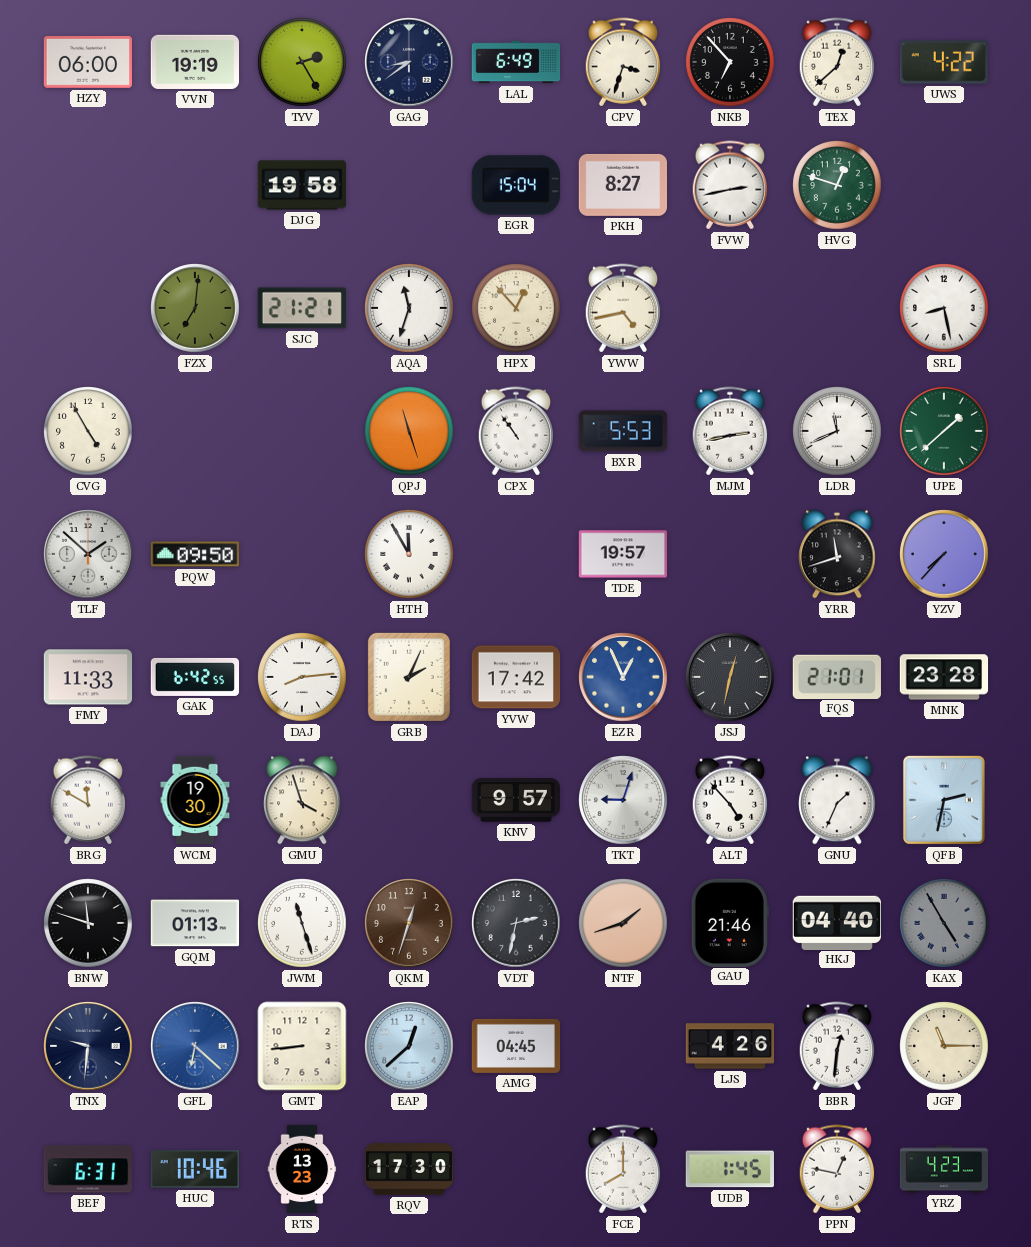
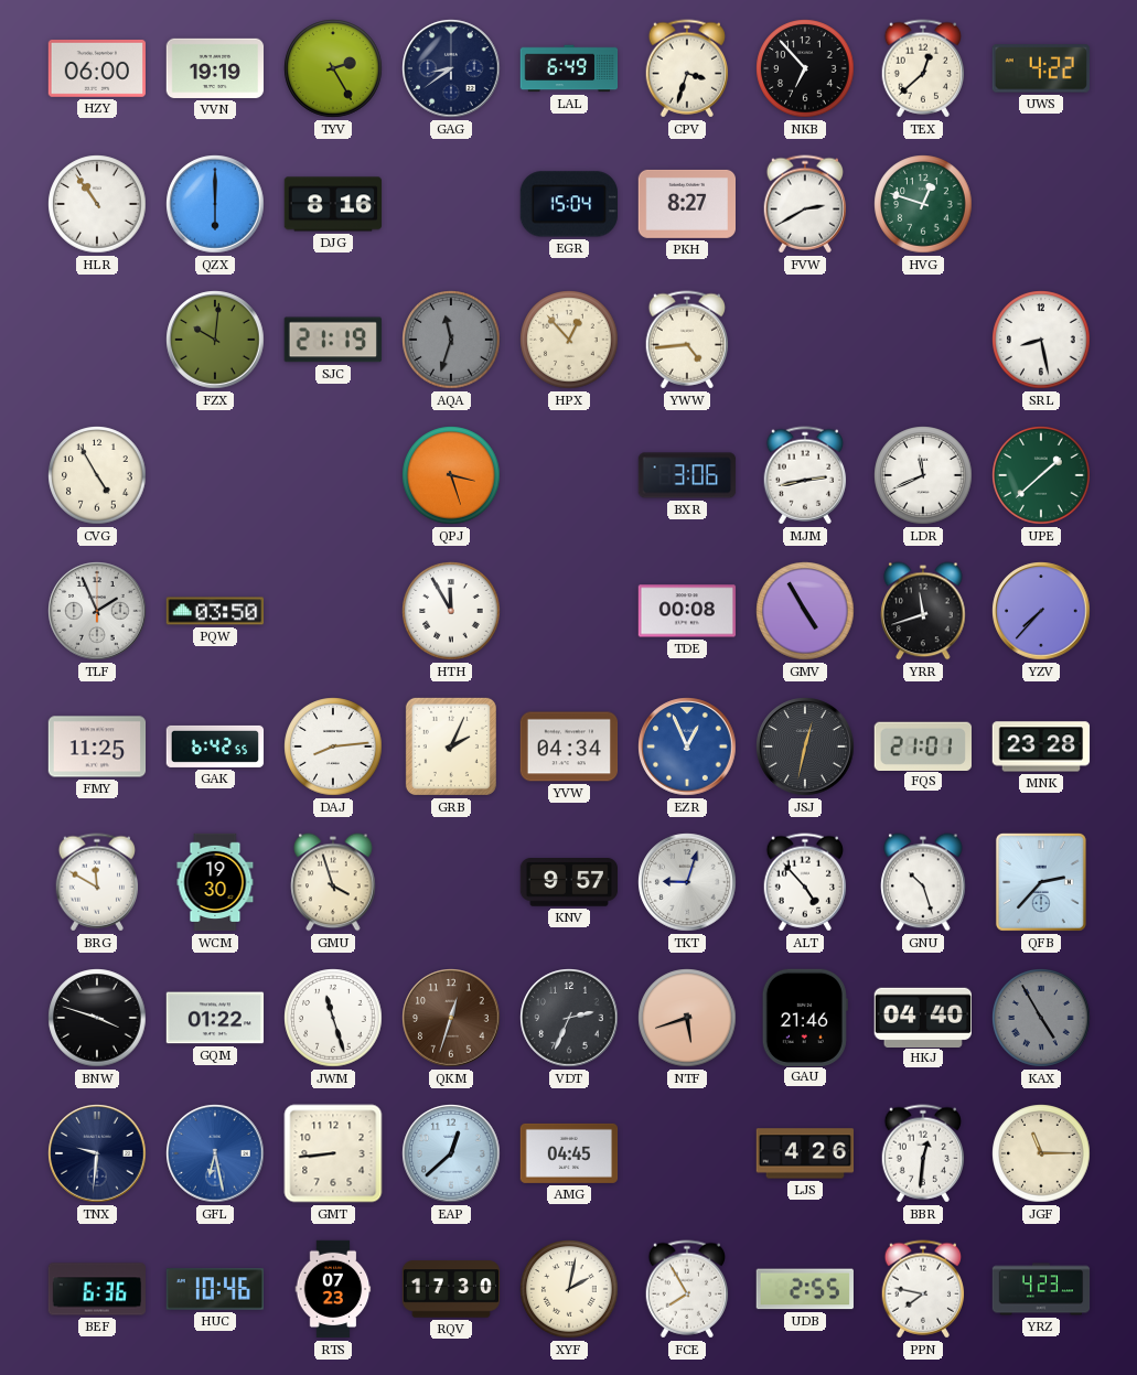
HLR: none -> 10:54
QZX: none -> 6:00
DJG: 19:58 -> 8:16
FVW: 2:43 -> 2:40
FZX: 7:01 -> 10:01
SJC: 21:21 -> 21:19
AQA dial: white -> grey
YWW: 4:43 -> 4:44
QPJ: 11:27 -> 3:27
CPX: 10:54 -> none
BXR: 5:53 -> 3:06
TLF: 1:52 -> 1:56
PQW: 09:50 -> 03:50
TDE: 19:57 -> 00:08
GMV: none -> 4:55
FMY: 11:33 -> 11:25
YVW: 17:42 -> 04:34
GNU: 1:34 -> 10:27
QFB: 2:32 -> 2:37
BNW: 11:48 -> 3:48
GQM: 01:13 -> 01:22
VDT: 2:32 -> 2:34
NTF: 1:42 -> 5:42
GFL: 6:22 -> 6:28
BEF: 6:31 -> 6:36
RTS: 13:23 -> 07:23
XYF: none -> 2:02
FCE: 8:00 -> 7:55
UDB: 1:45 -> 2:55
PPN: 12:47 -> 7:47
